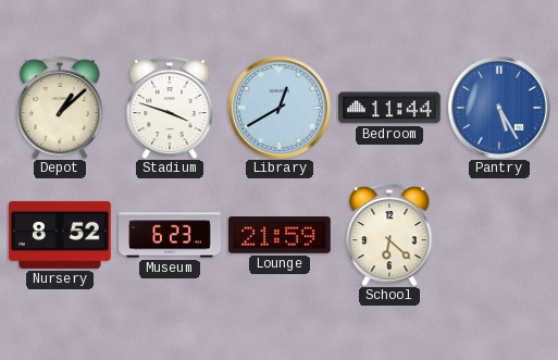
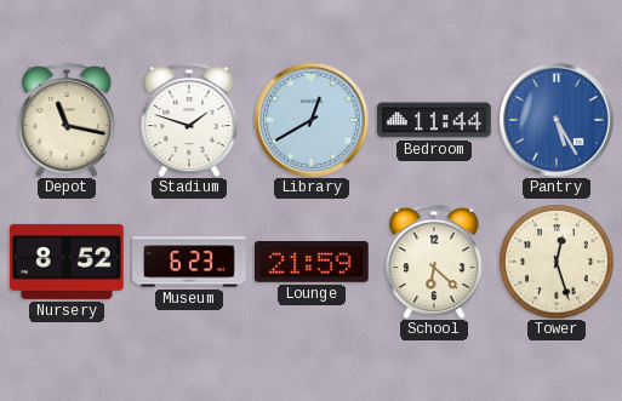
Depot: 1:08 -> 11:17
Stadium: 3:48 -> 1:48
Tower: none -> 12:27
